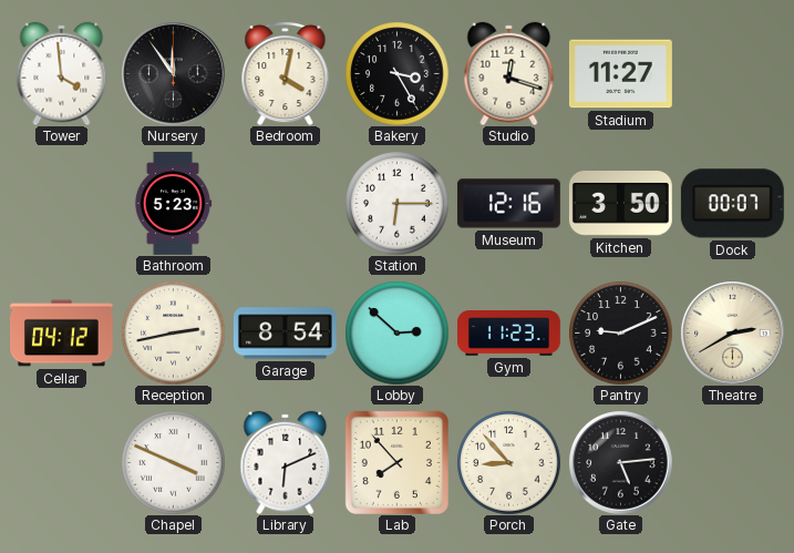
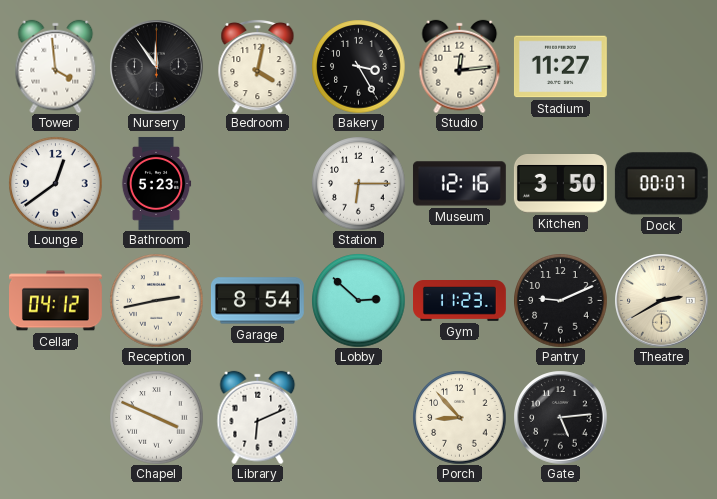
Studio: 12:18 -> 12:14
Lounge: none -> 12:39
Lab: 7:53 -> none
